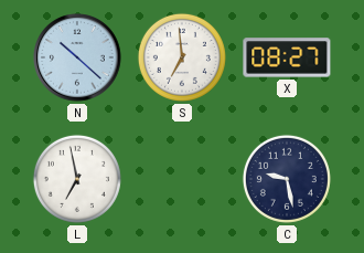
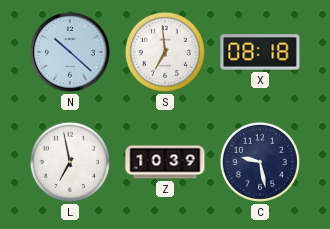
X: 08:27 -> 08:18
Z: none -> 10:39
